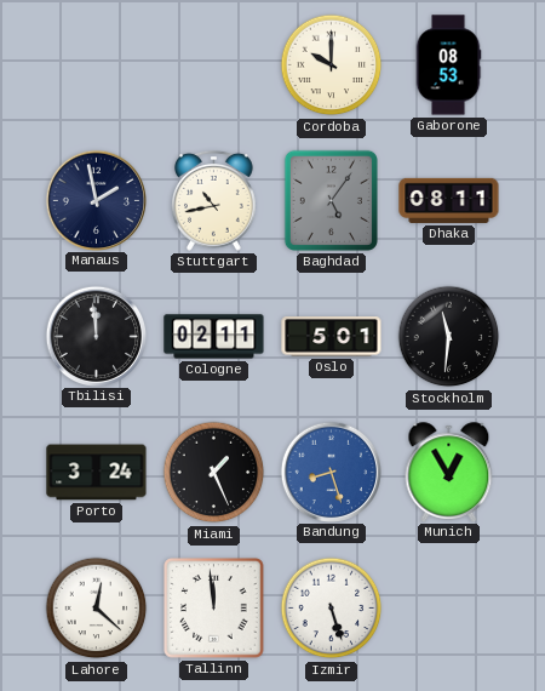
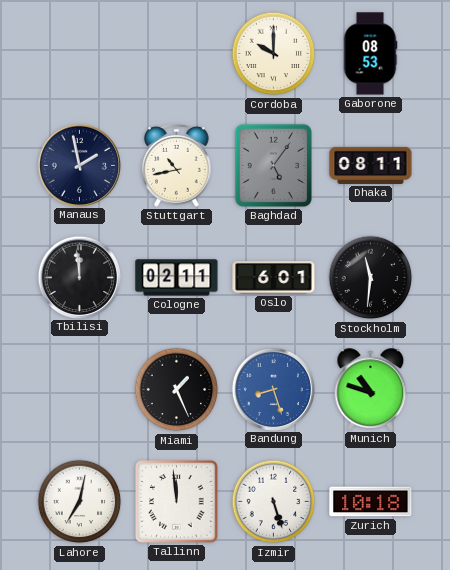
Oslo: 5:01 -> 6:01
Porto: 3:24 -> none
Munich: 12:55 -> 10:48
Lahore: 12:22 -> 7:02
Zurich: none -> 10:18
